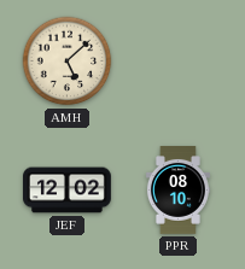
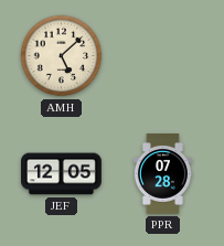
JEF: 12:02 -> 12:05
PPR: 08:10 -> 07:28
